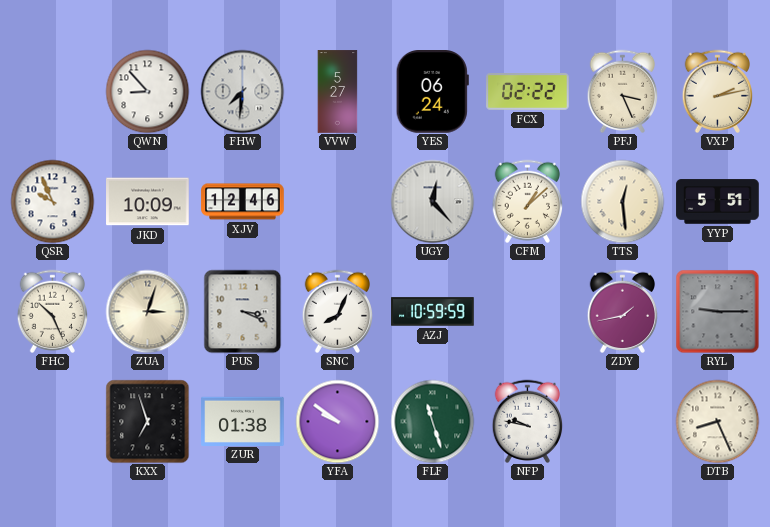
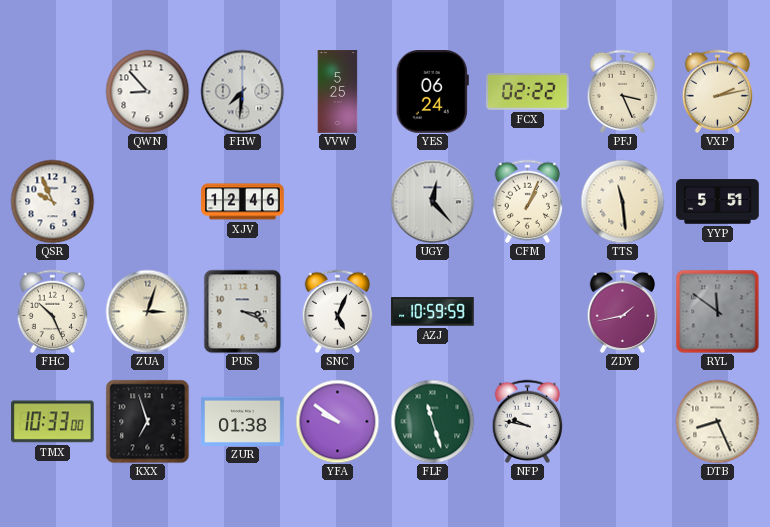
VVW: 5:27 -> 5:25
JKD: 10:09 -> none
CFM: 1:08 -> 1:04
TTS: 12:29 -> 11:29
SNC: 8:04 -> 5:04
RYL: 9:15 -> 11:51
TMX: none -> 10:33
